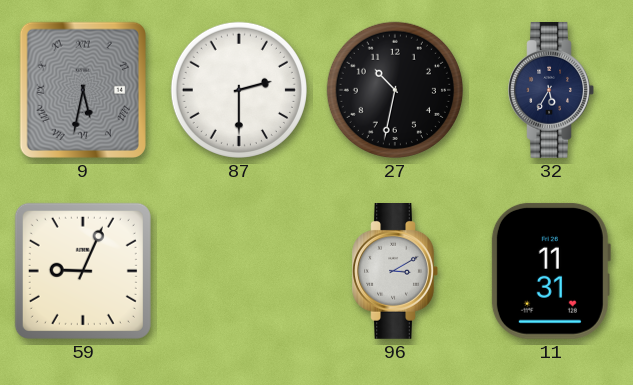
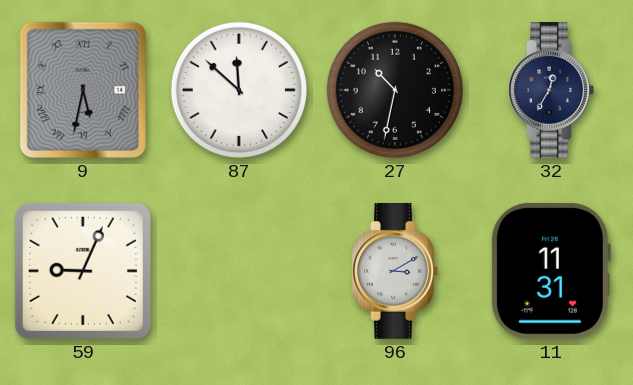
87: 2:30 -> 11:52
32: 5:35 -> 12:35
